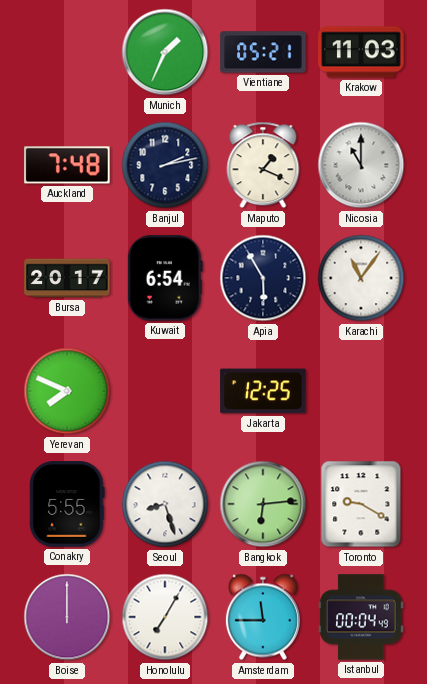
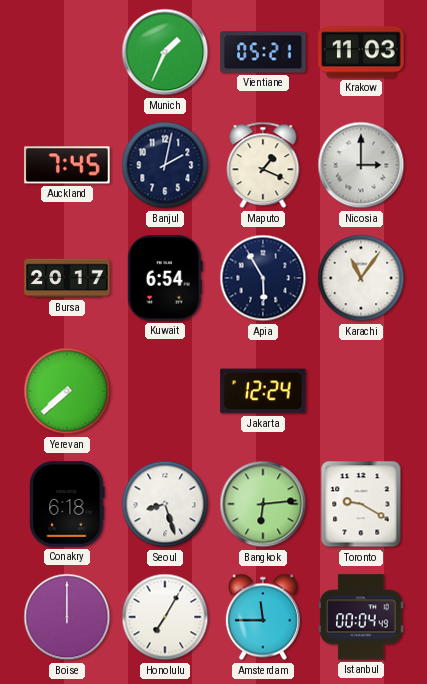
Auckland: 7:48 -> 7:45
Banjul: 2:13 -> 2:02
Nicosia: 11:00 -> 3:00
Yerevan: 7:49 -> 7:38
Jakarta: 12:25 -> 12:24
Conakry: 5:55 -> 6:18
